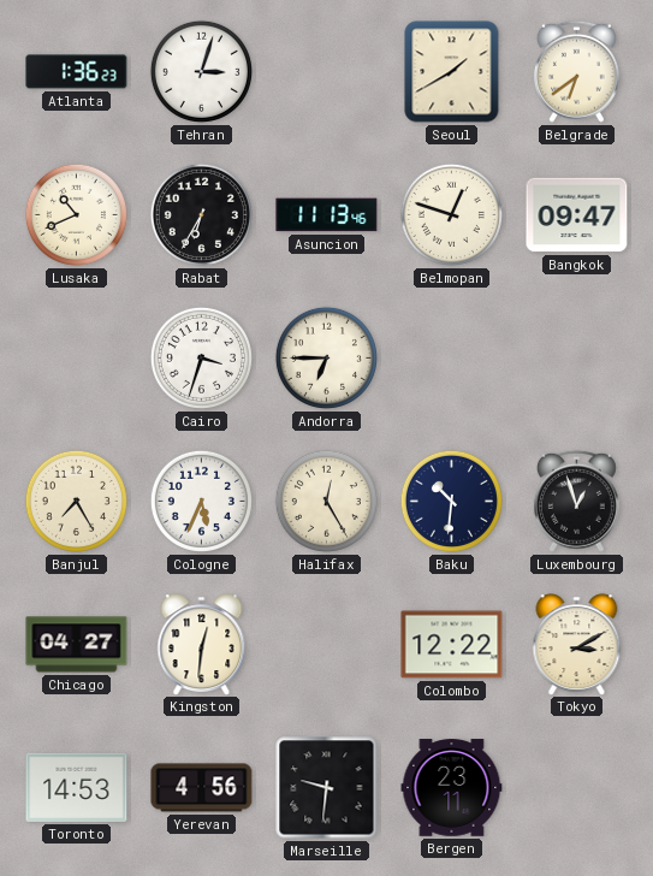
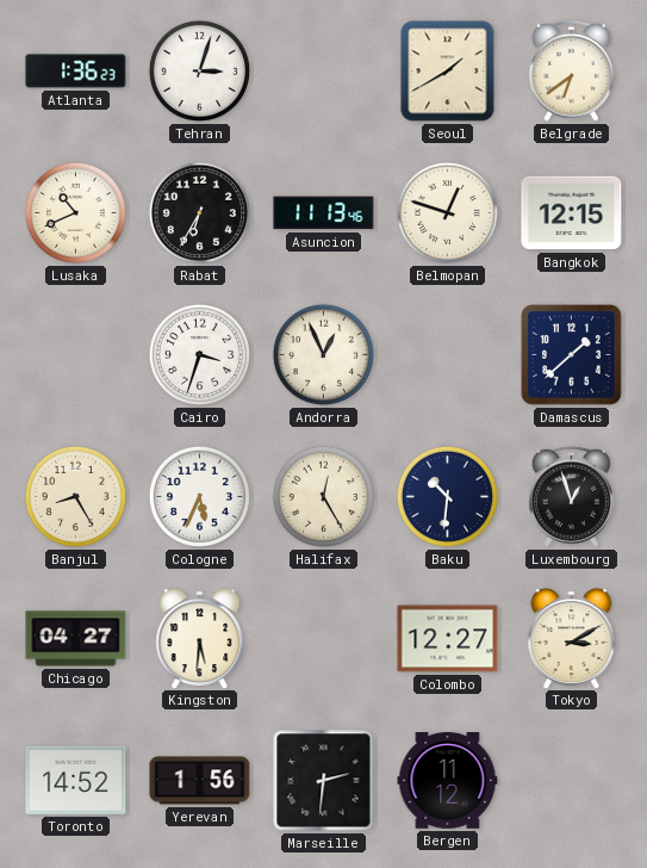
Bangkok: 09:47 -> 12:15
Andorra: 6:45 -> 12:56
Damascus: none -> 1:38
Banjul: 7:25 -> 8:25
Kingston: 12:31 -> 5:31
Colombo: 12:22 -> 12:27
Toronto: 14:53 -> 14:52
Yerevan: 4:56 -> 1:56
Marseille: 9:31 -> 2:31
Bergen: 23:11 -> 11:12
